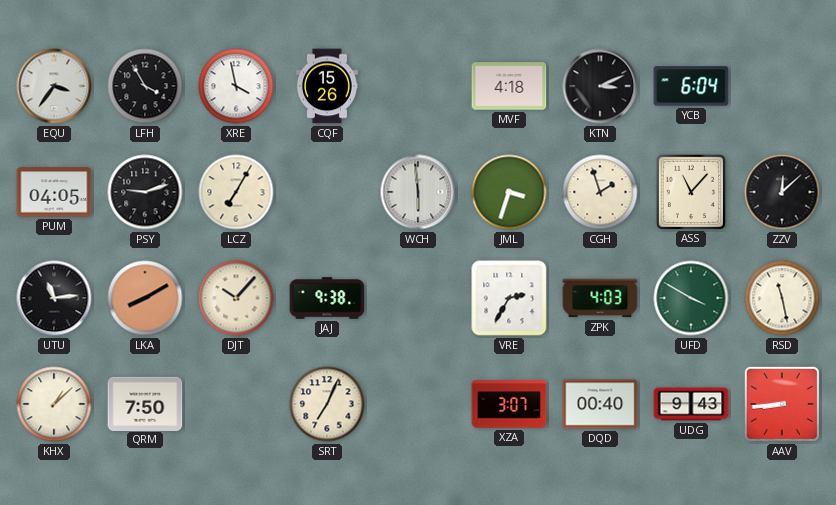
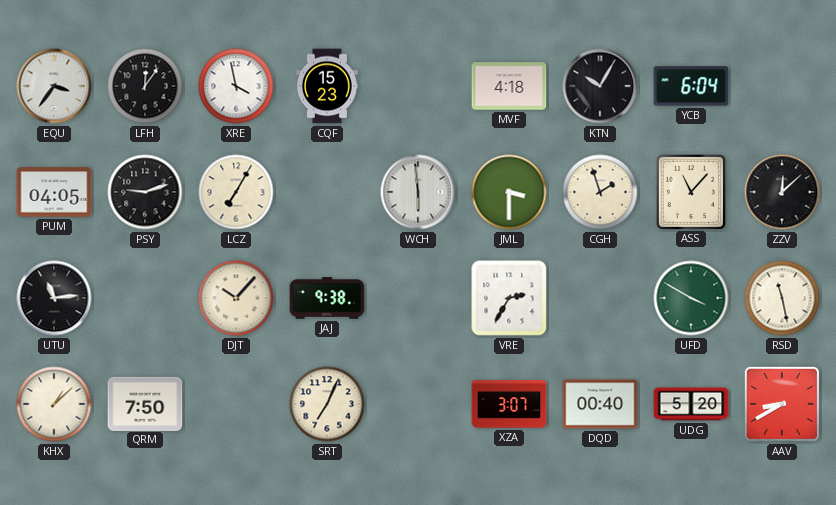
LFH: 3:55 -> 12:06
CQF: 15:26 -> 15:23
KTN: 3:11 -> 10:05
JML: 3:33 -> 3:30
LKA: 8:10 -> none
ZPK: 4:03 -> none
UDG: 9:43 -> 5:20
AAV: 8:44 -> 8:40
